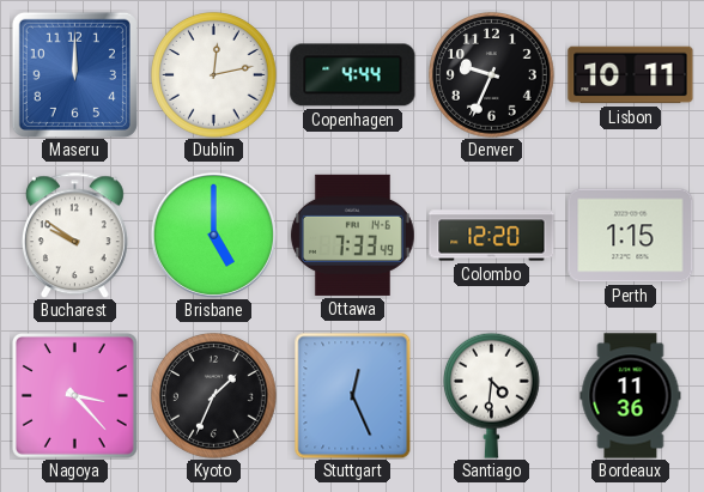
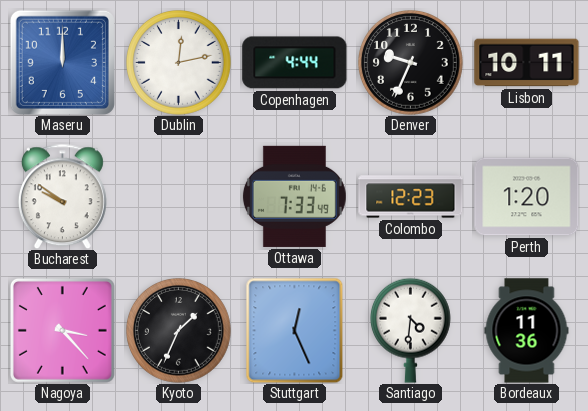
Brisbane: 5:00 -> none
Colombo: 12:20 -> 12:23
Perth: 1:15 -> 1:20
